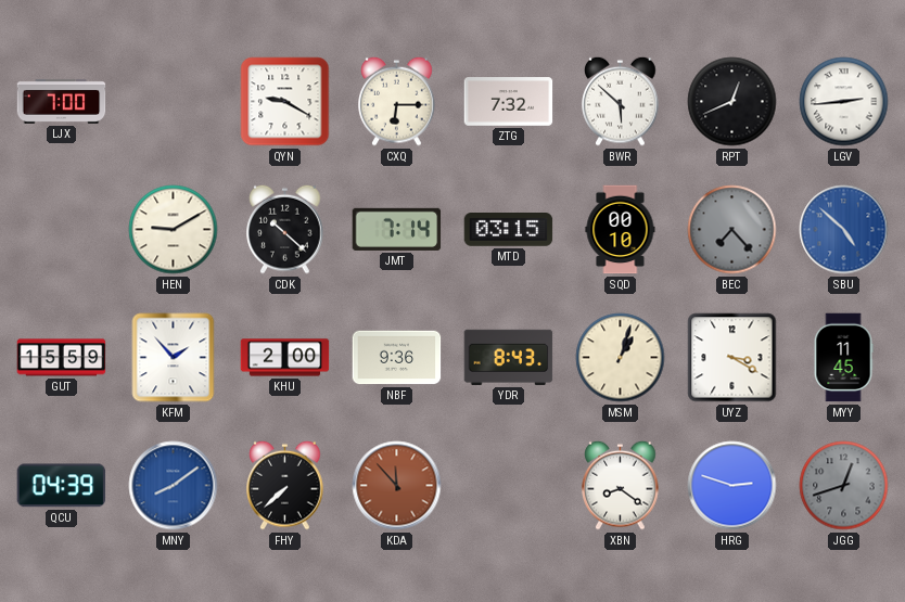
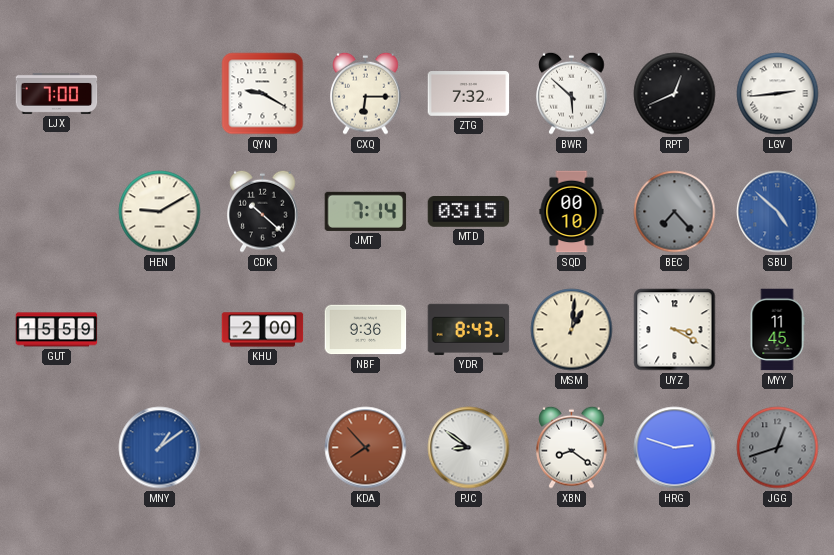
KFM: 1:53 -> none
MSM: 1:03 -> 1:01
QCU: 04:39 -> none
MNY: 8:09 -> 1:09
FHY: 7:38 -> none
KDA: 11:53 -> 7:53
PJC: none -> 8:51
